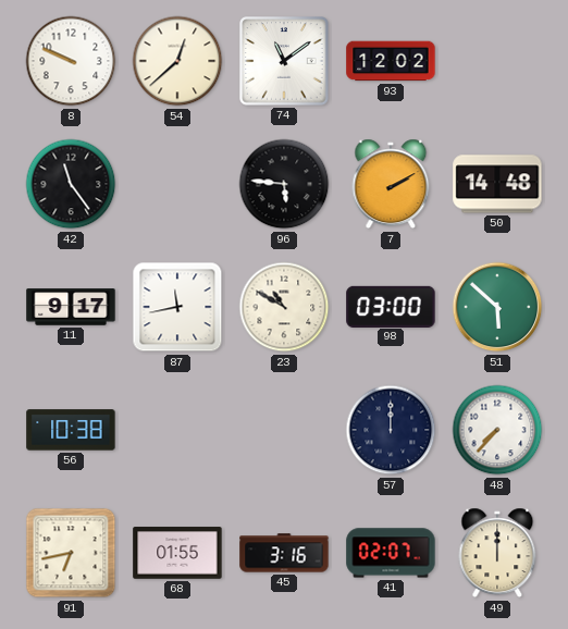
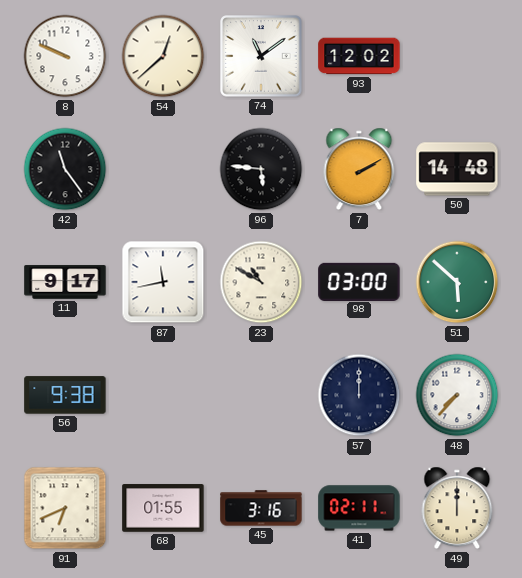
56: 10:38 -> 9:38
91: 6:43 -> 6:41
41: 02:07 -> 02:11
